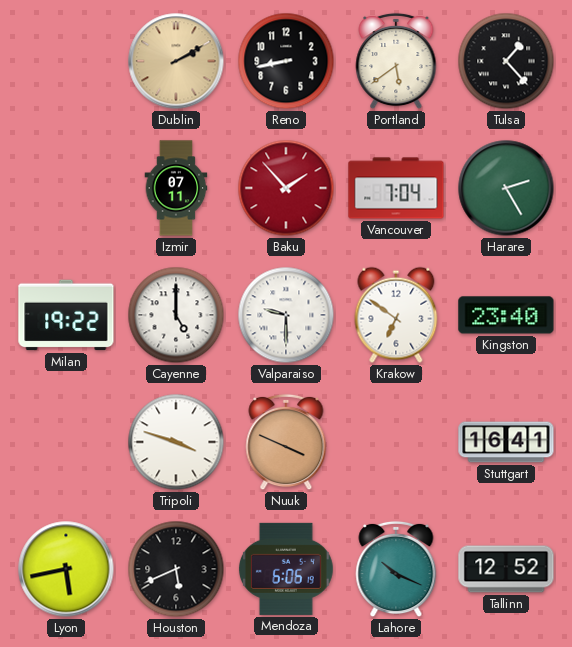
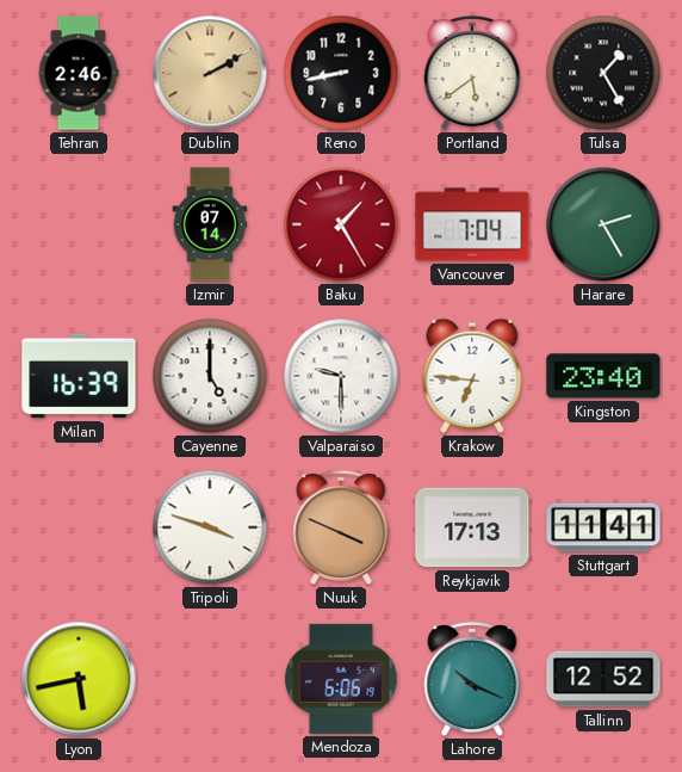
Tehran: none -> 2:46
Tulsa: 1:23 -> 1:25
Izmir: 07:11 -> 07:14
Baku: 1:53 -> 1:25
Milan: 19:22 -> 16:39
Krakow: 6:51 -> 6:46
Reykjavik: none -> 17:13
Stuttgart: 16:41 -> 11:41
Houston: 5:41 -> none
